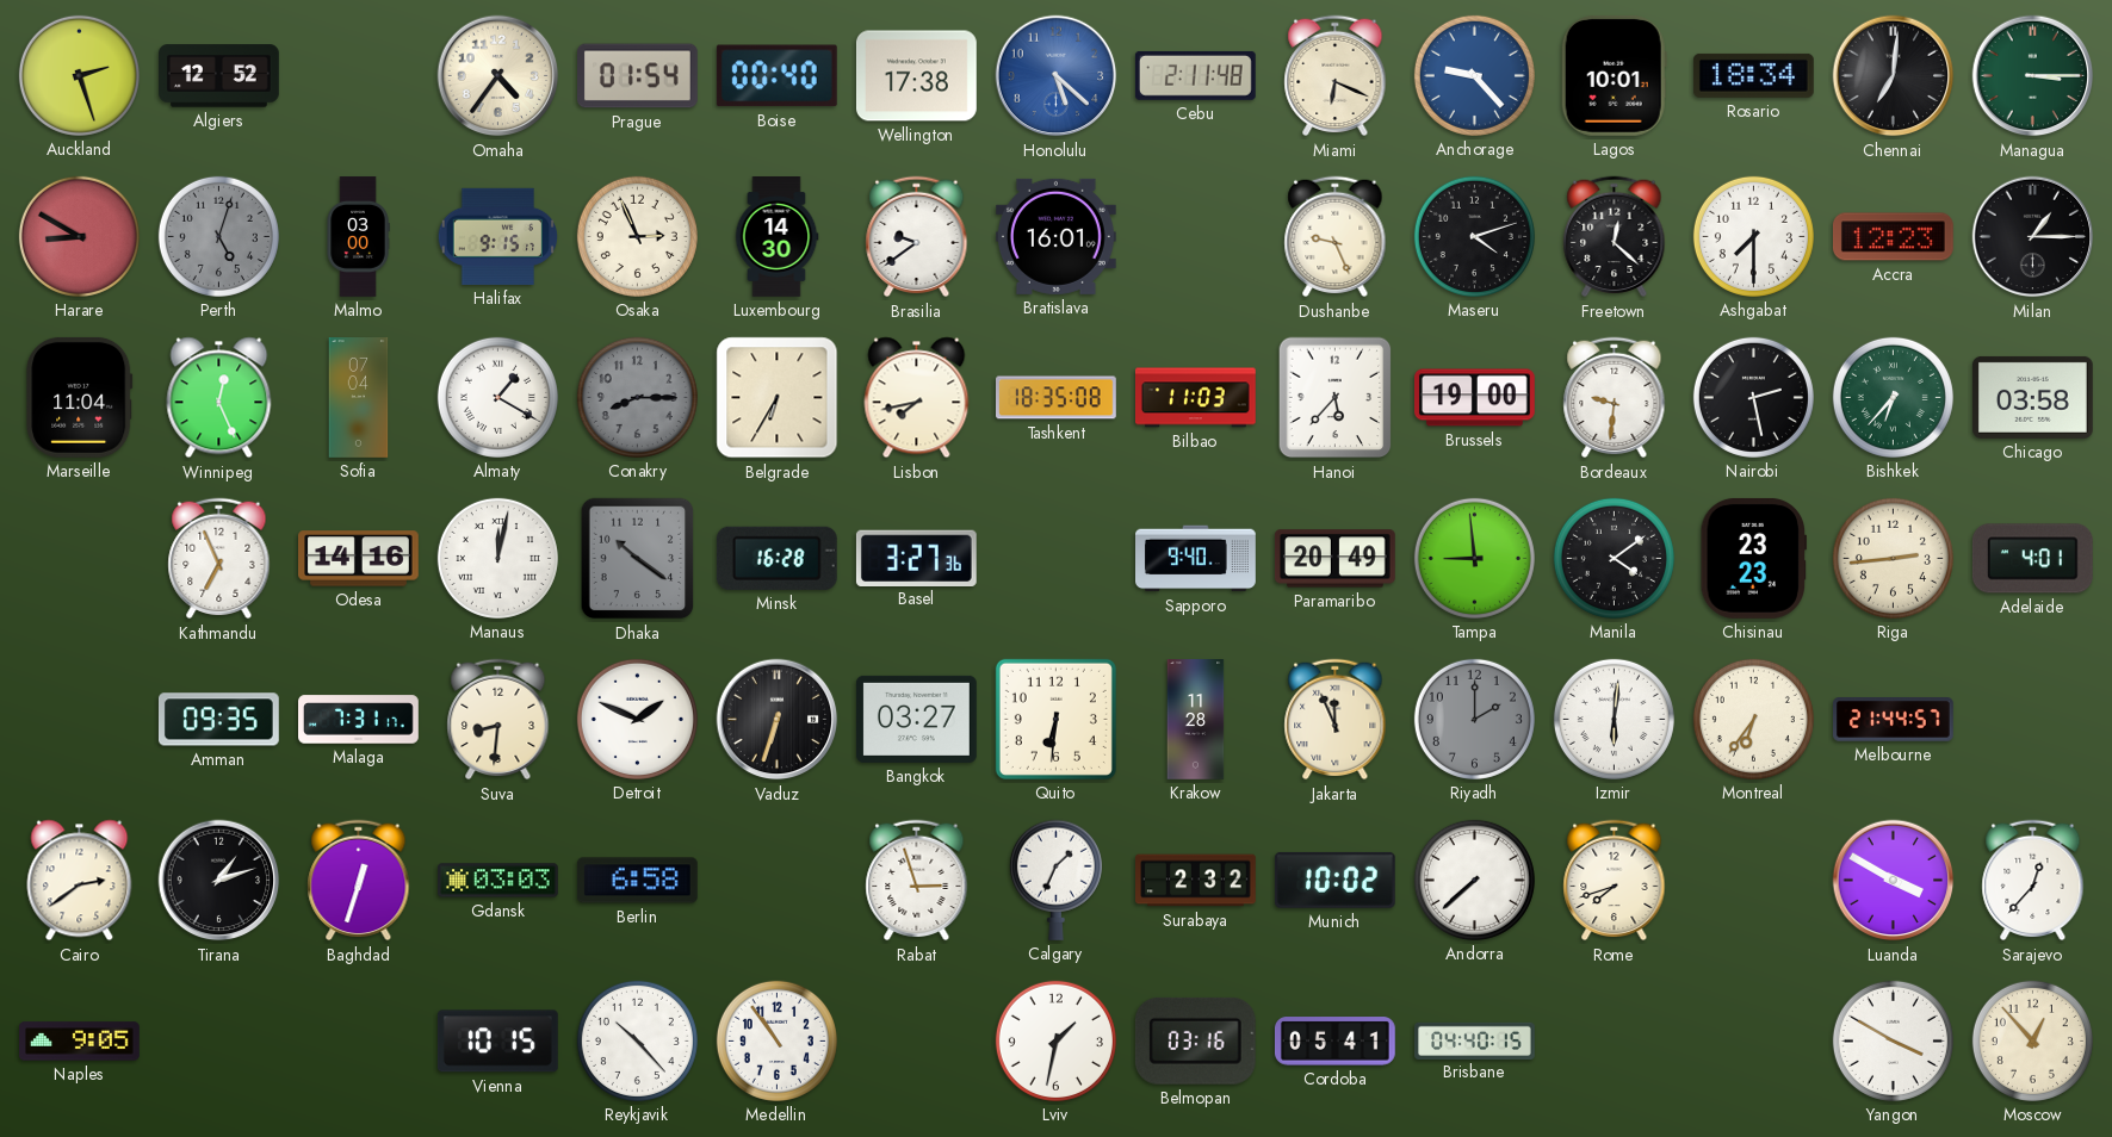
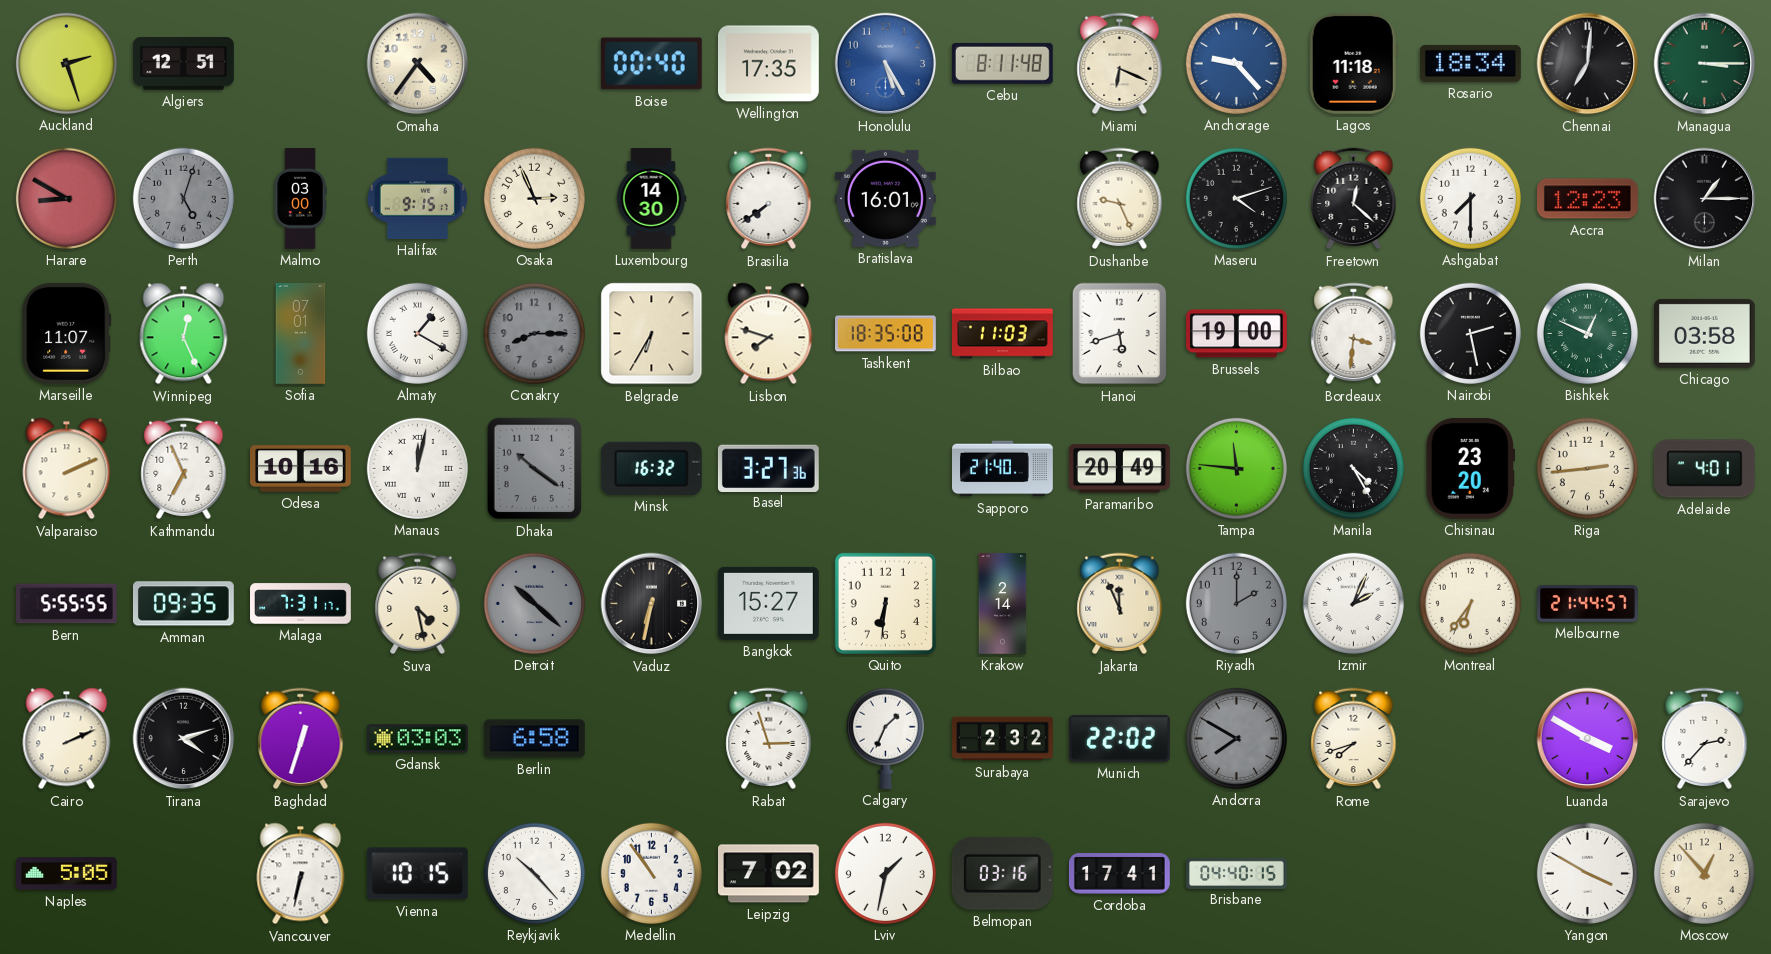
Algiers: 12:52 -> 12:51
Prague: 01:54 -> none
Wellington: 17:38 -> 17:35
Honolulu: 5:22 -> 5:25
Cebu: 2:11 -> 8:11
Lagos: 10:01 -> 11:18
Brasilia: 9:39 -> 7:39
Marseille: 11:04 -> 11:07
Sofia: 07:04 -> 07:01
Lisbon: 7:43 -> 7:48
Hanoi: 5:37 -> 5:42
Bordeaux: 9:31 -> 3:31
Bishkek: 6:37 -> 12:49
Valparaiso: none -> 2:11
Odesa: 14:16 -> 10:16
Minsk: 16:28 -> 16:32
Sapporo: 9:40 -> 21:40
Tampa: 8:59 -> 11:46
Manila: 4:09 -> 4:25
Chisinau: 23:23 -> 23:20
Bern: none -> 5:55
Suva: 8:31 -> 4:28
Detroit: 1:49 -> 10:22
Detroit dial: white -> grey
Vaduz: 6:33 -> 6:32
Bangkok: 03:27 -> 15:27
Krakow: 11:28 -> 2:14
Izmir: 6:01 -> 2:04
Cairo: 2:39 -> 2:11
Tirana: 1:12 -> 4:12
Munich: 10:02 -> 22:02
Andorra: 7:38 -> 7:50
Andorra dial: white -> grey
Sarajevo: 12:37 -> 2:37
Naples: 9:05 -> 5:05
Vancouver: none -> 6:32
Leipzig: none -> 7:02
Cordoba: 05:41 -> 17:41
